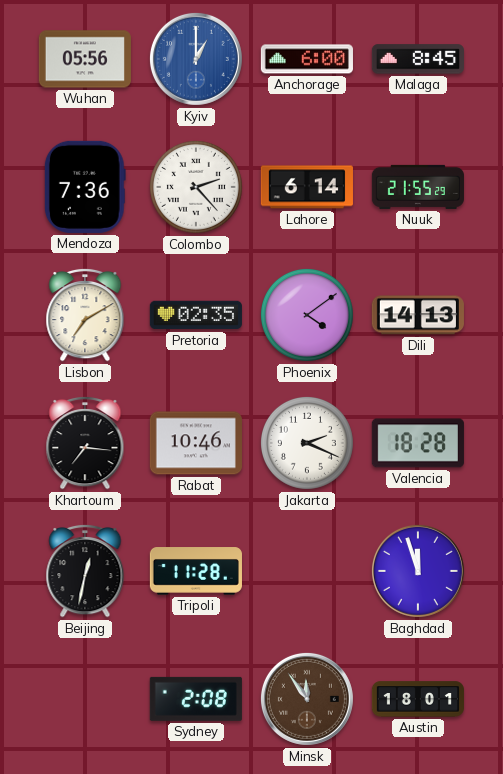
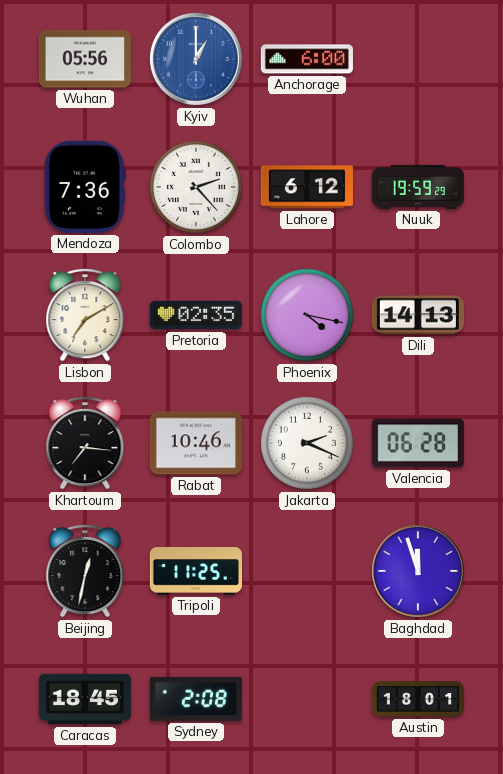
Malaga: 8:45 -> none
Lahore: 6:14 -> 6:12
Nuuk: 21:55 -> 19:59
Phoenix: 4:09 -> 4:17
Valencia: 18:28 -> 06:28
Tripoli: 11:28 -> 11:25
Caracas: none -> 18:45
Minsk: 11:54 -> none
